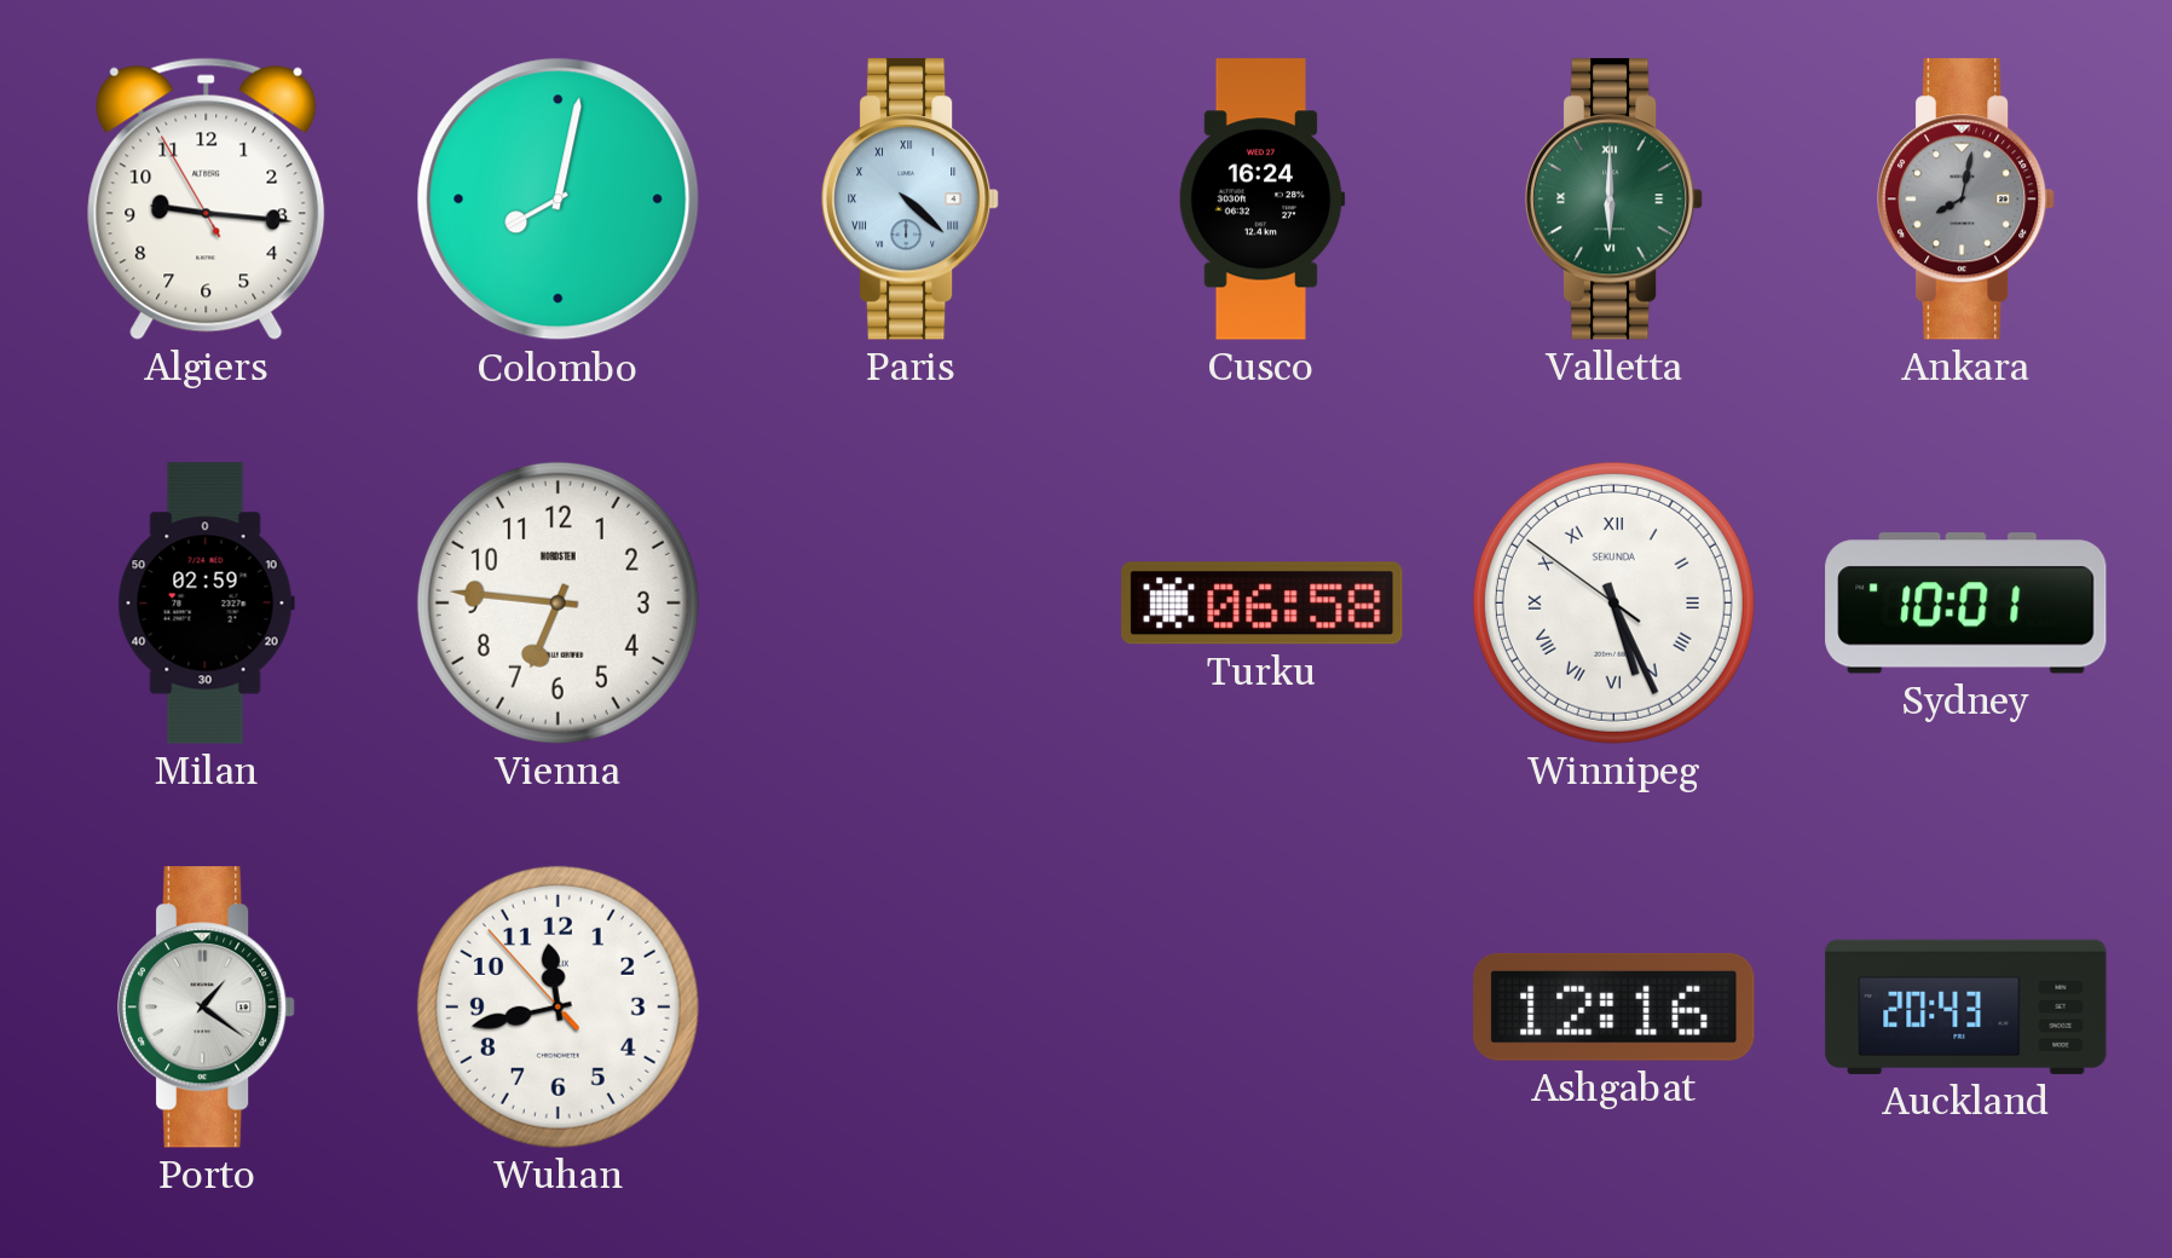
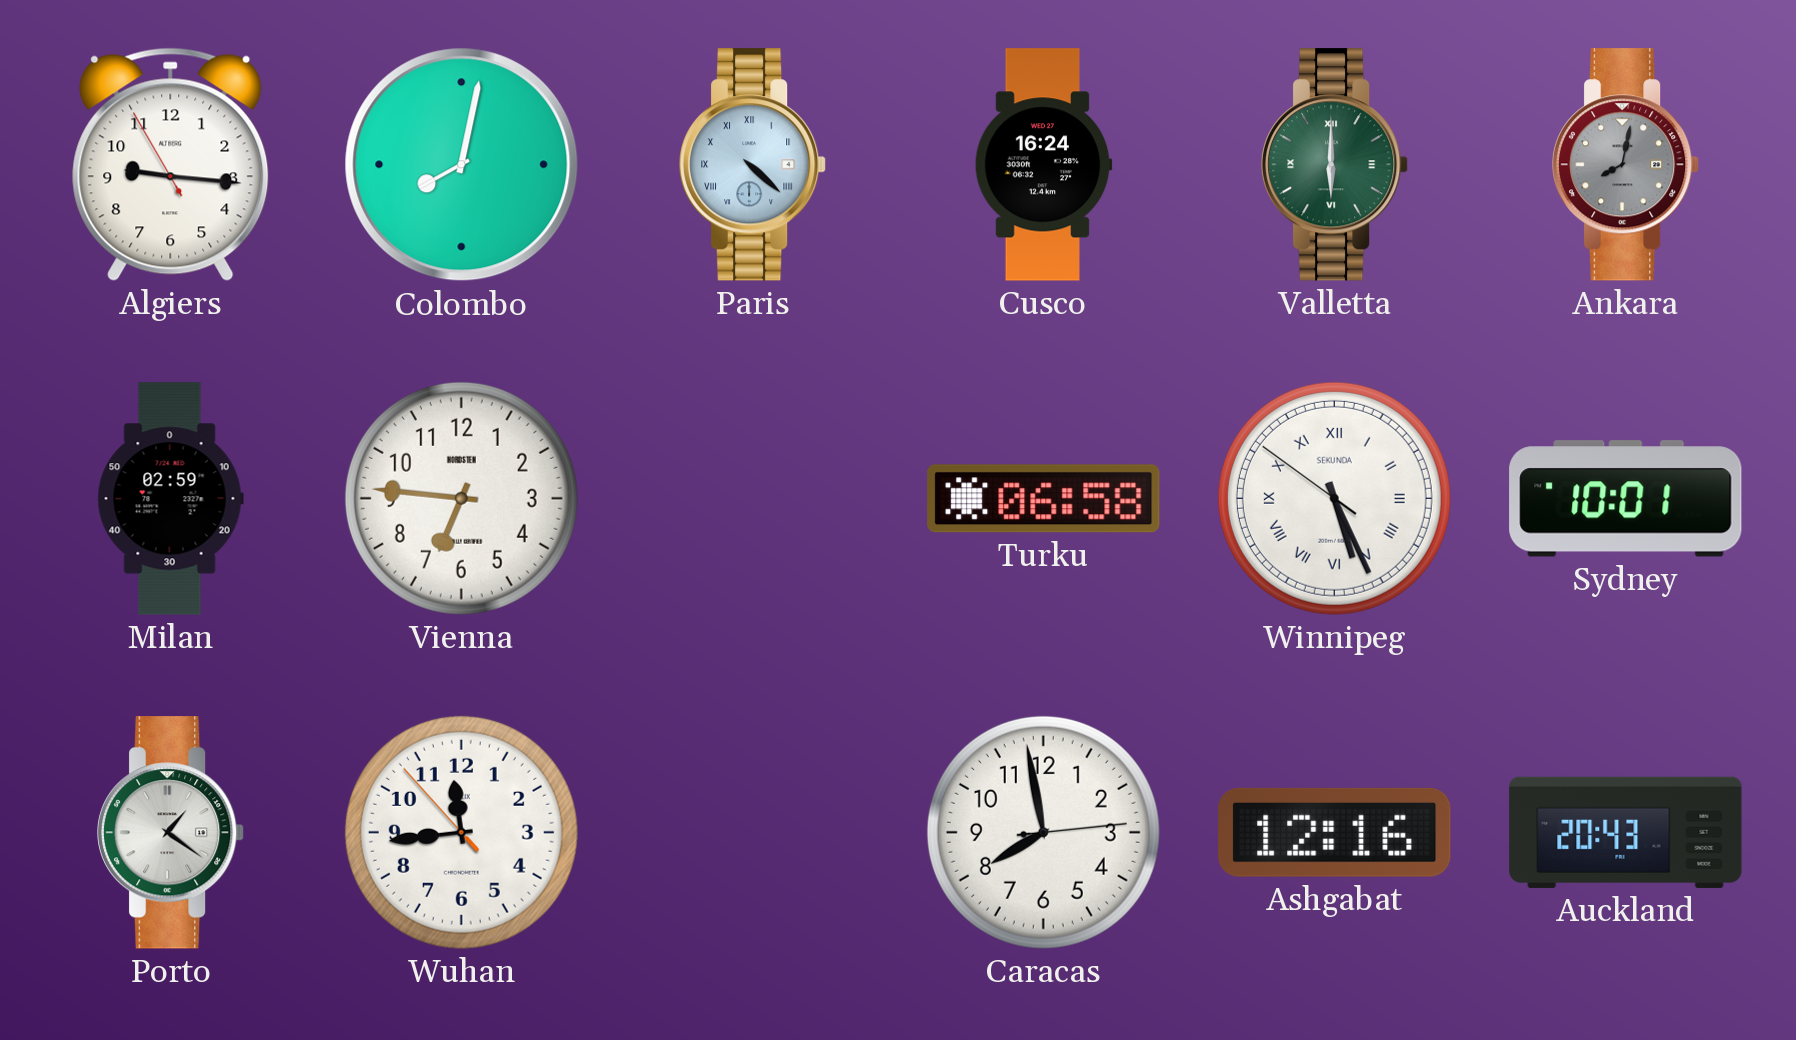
Wuhan: 11:42 -> 11:43
Caracas: none -> 7:58
